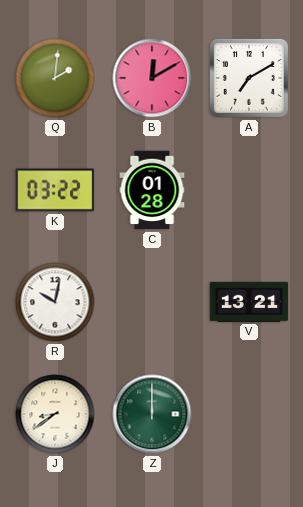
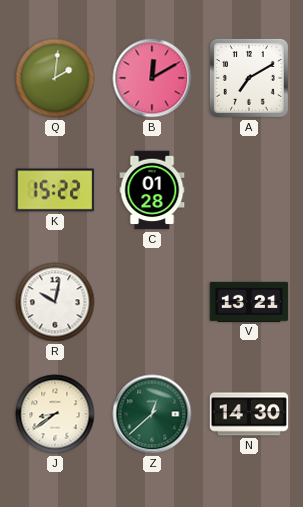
K: 03:22 -> 15:22
Z: 12:00 -> 12:38
N: none -> 14:30
